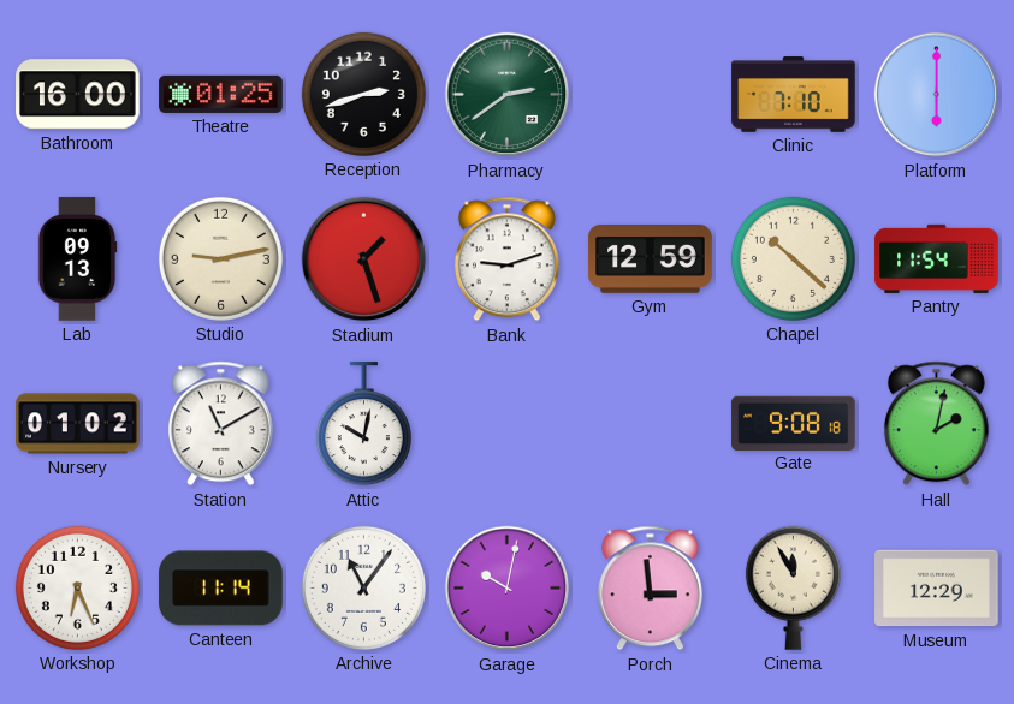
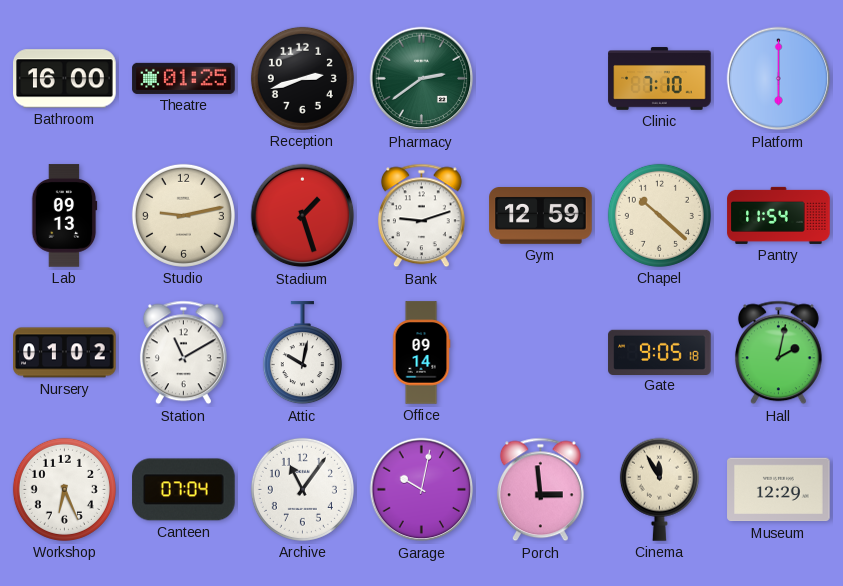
Office: none -> 09:14
Gate: 9:08 -> 9:05
Canteen: 11:14 -> 07:04
